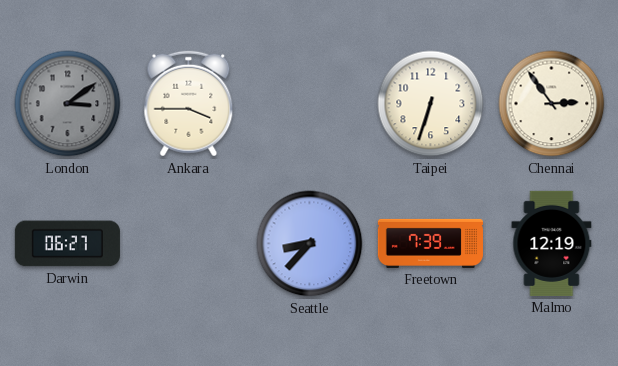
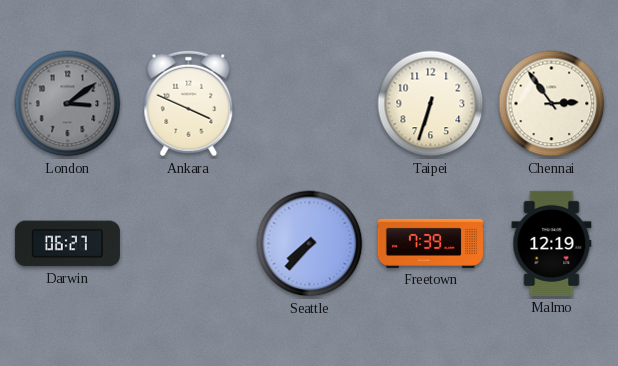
Ankara: 3:45 -> 3:49
Seattle: 8:37 -> 7:37
